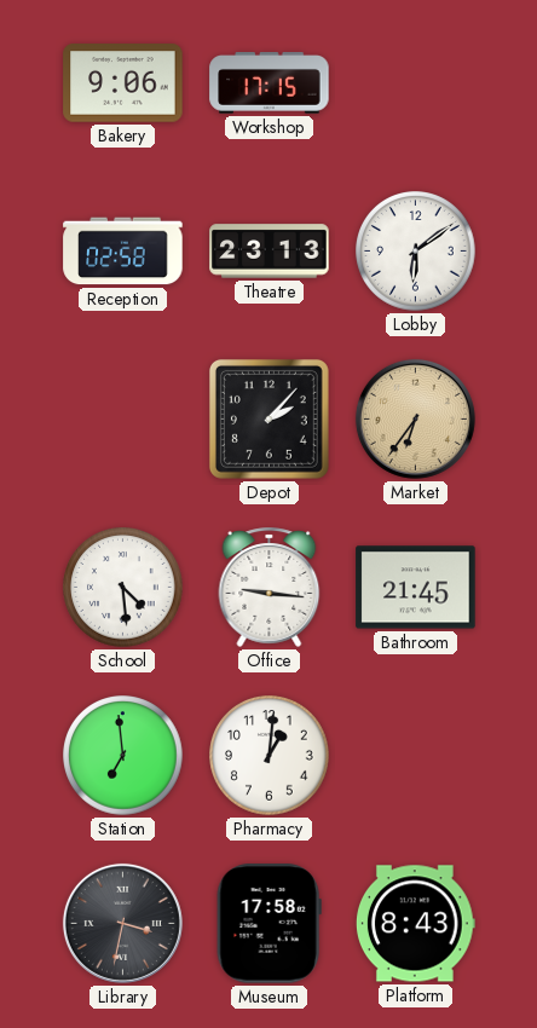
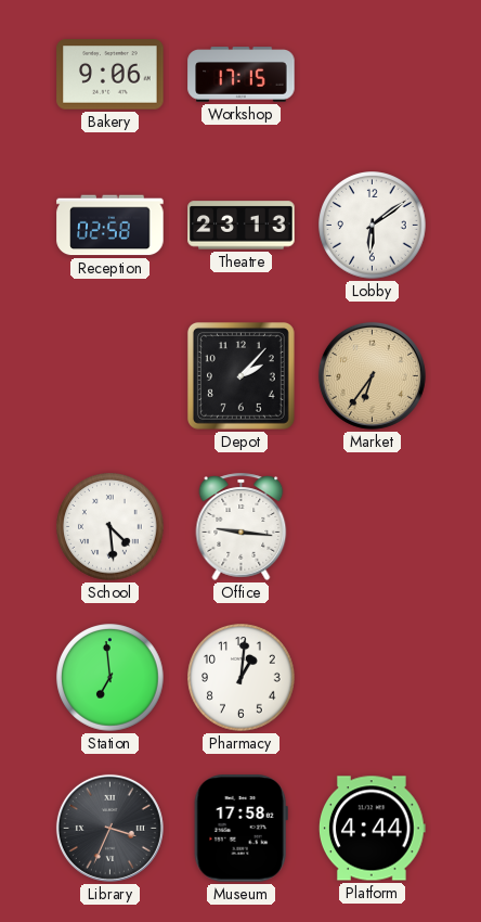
Bathroom: 21:45 -> none
Library: 3:32 -> 3:34
Platform: 8:43 -> 4:44
